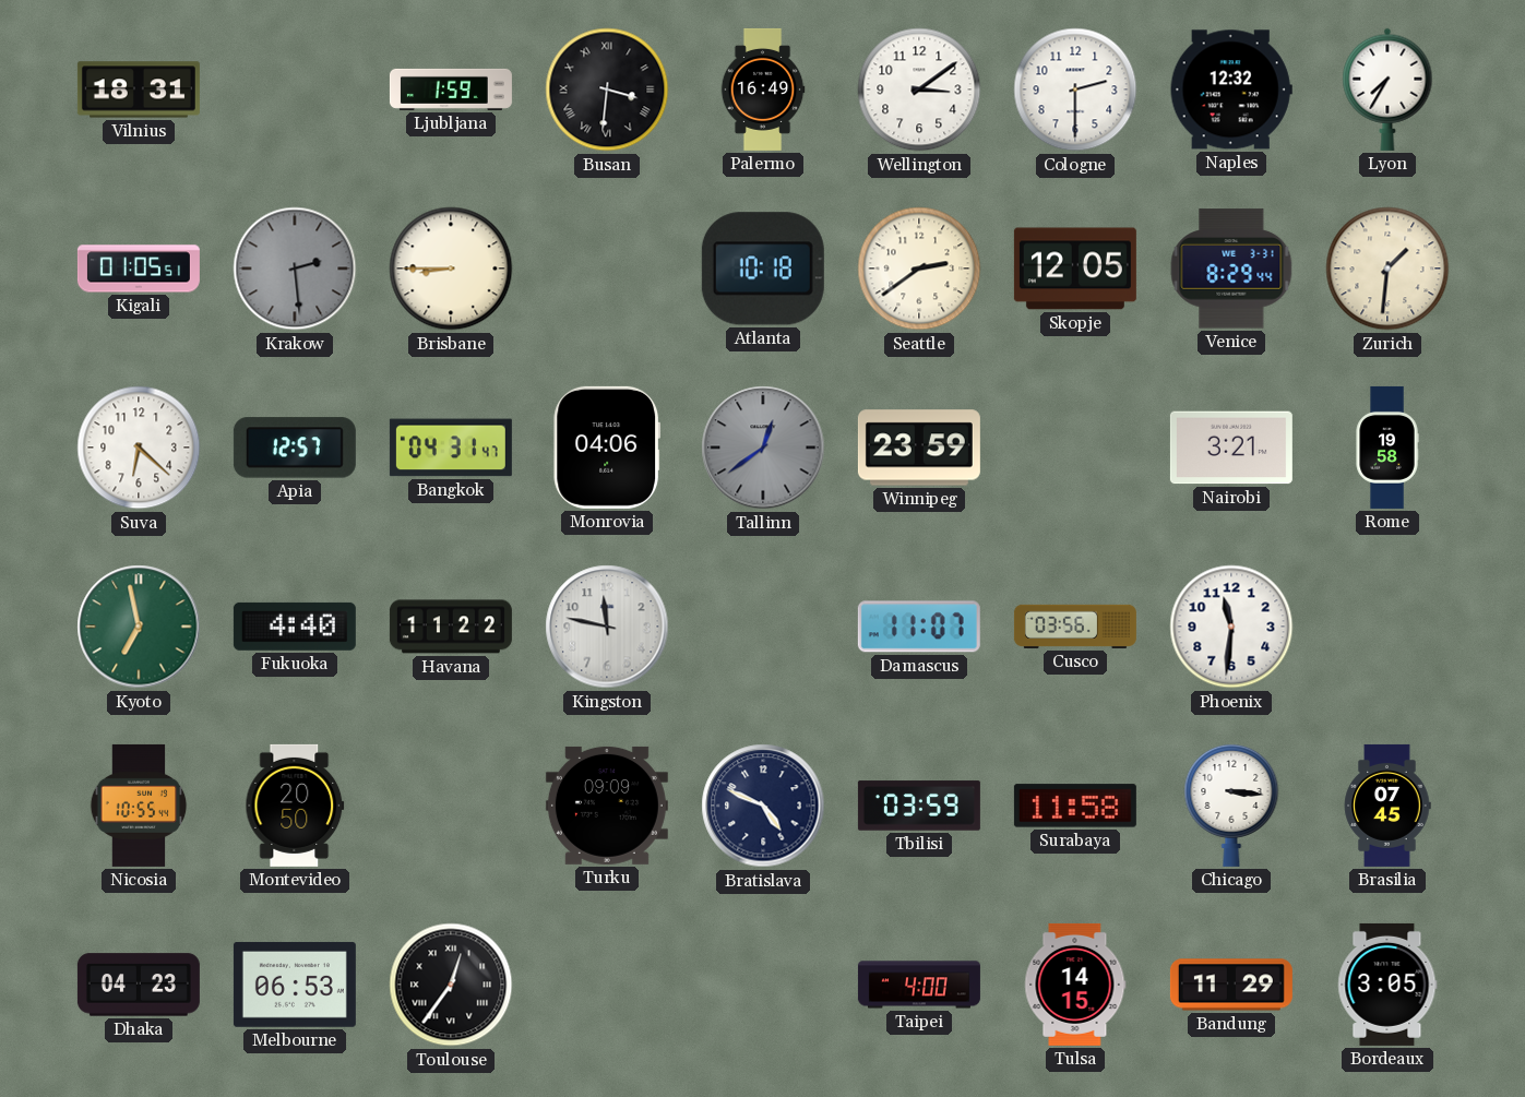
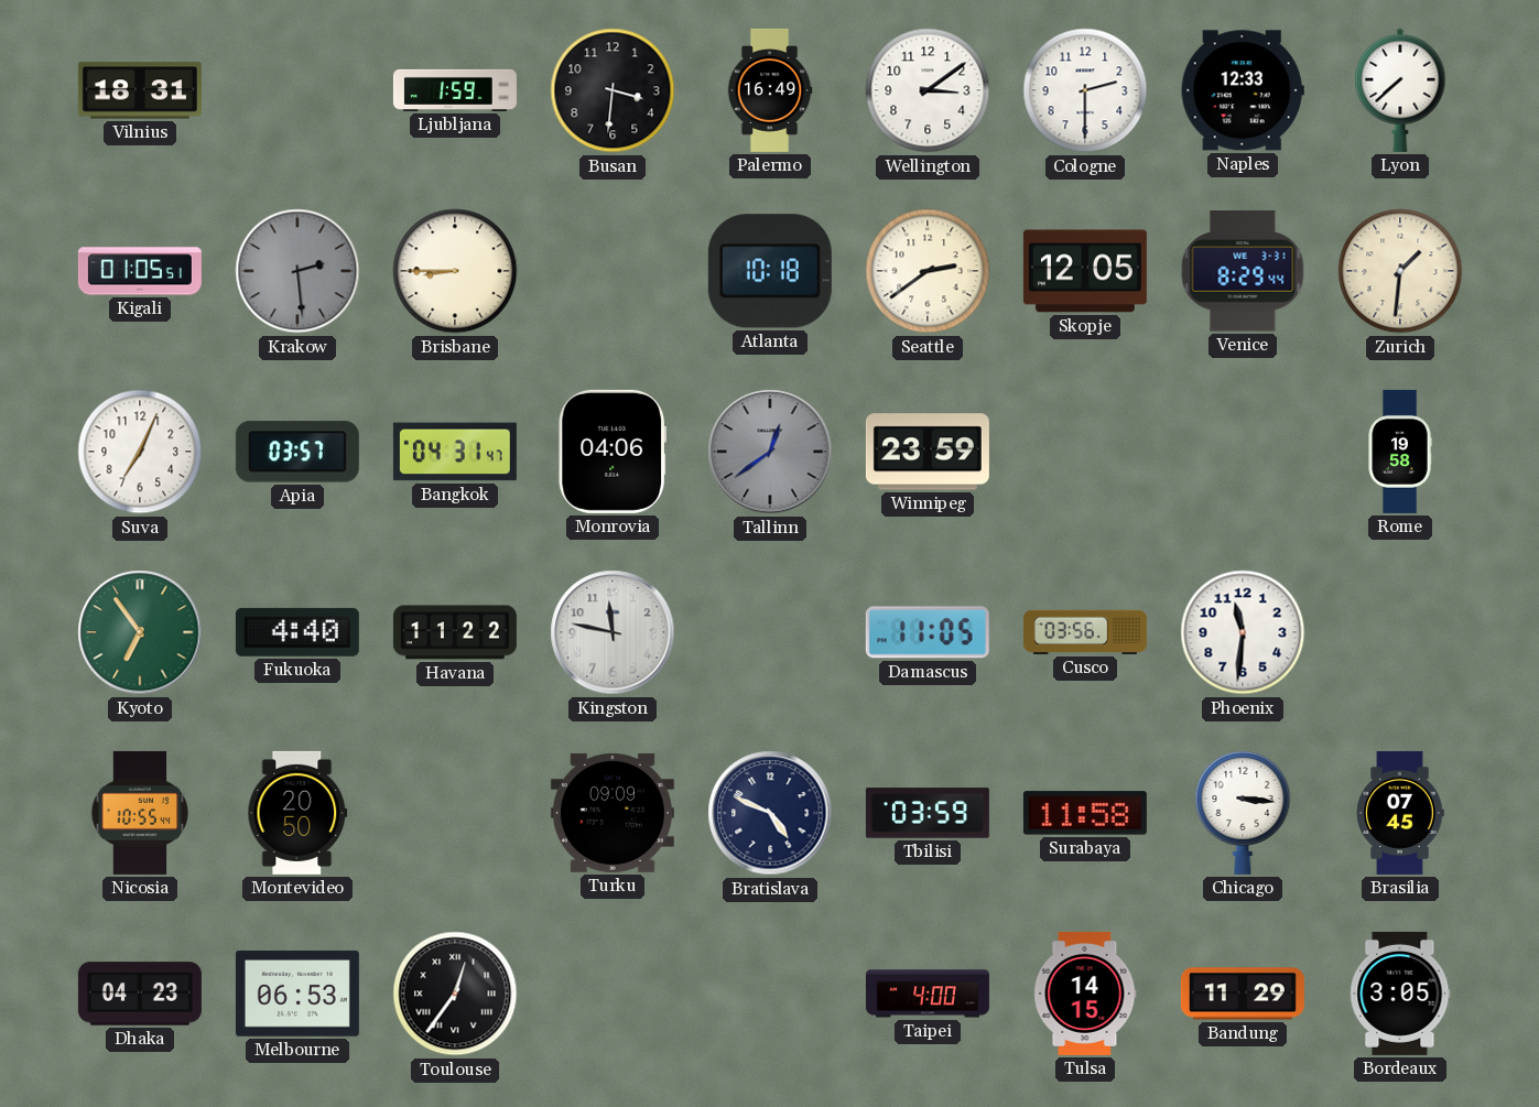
Busan numerals: Roman -> Arabic
Naples: 12:32 -> 12:33
Lyon: 7:35 -> 7:38
Suva: 6:22 -> 7:04
Apia: 12:57 -> 03:57
Nairobi: 3:21 -> none
Kyoto: 6:58 -> 6:54
Damascus: 11:07 -> 11:05
